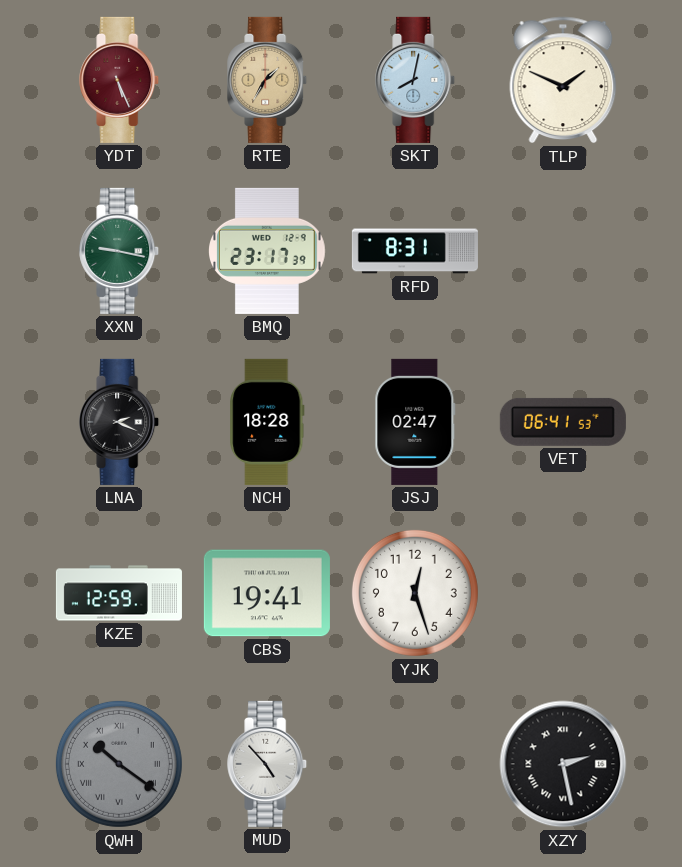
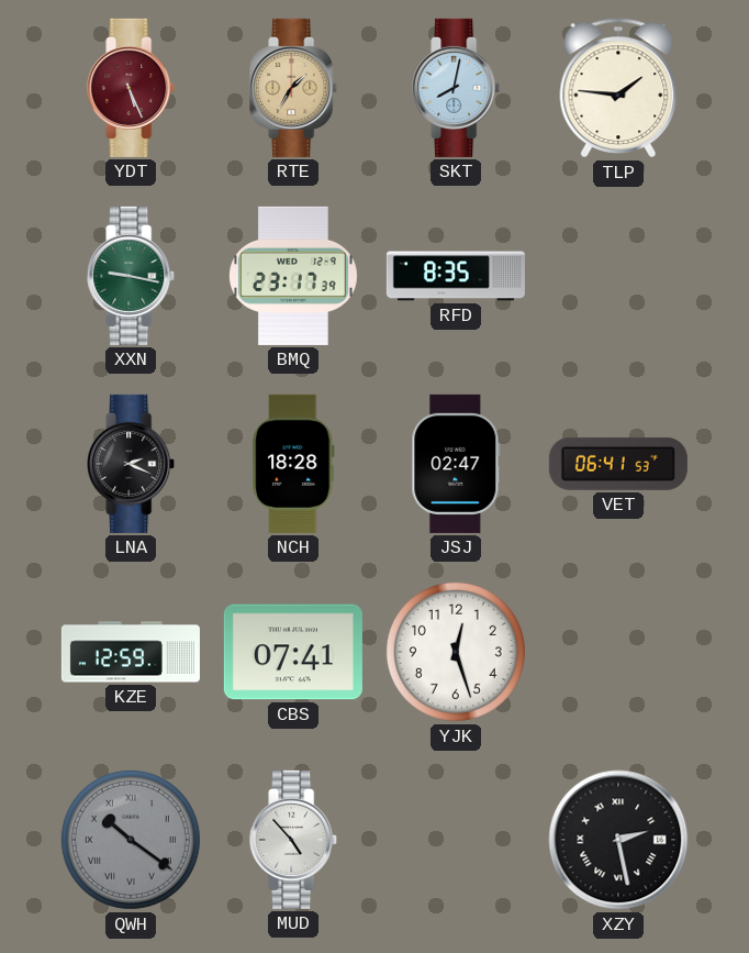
TLP: 1:49 -> 1:46
RFD: 8:31 -> 8:35
CBS: 19:41 -> 07:41
